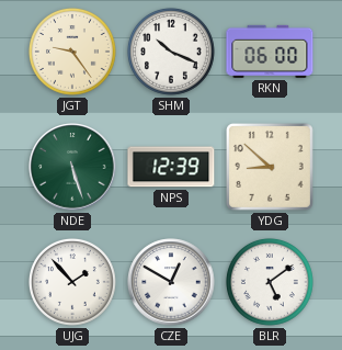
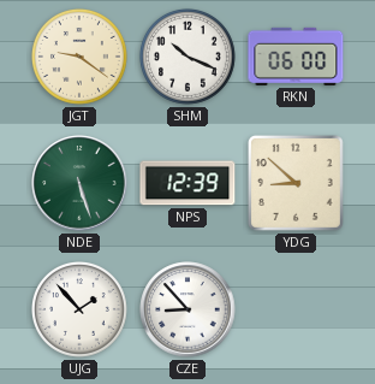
JGT: 9:24 -> 9:21
CZE: 12:50 -> 8:53
BLR: 5:09 -> none
